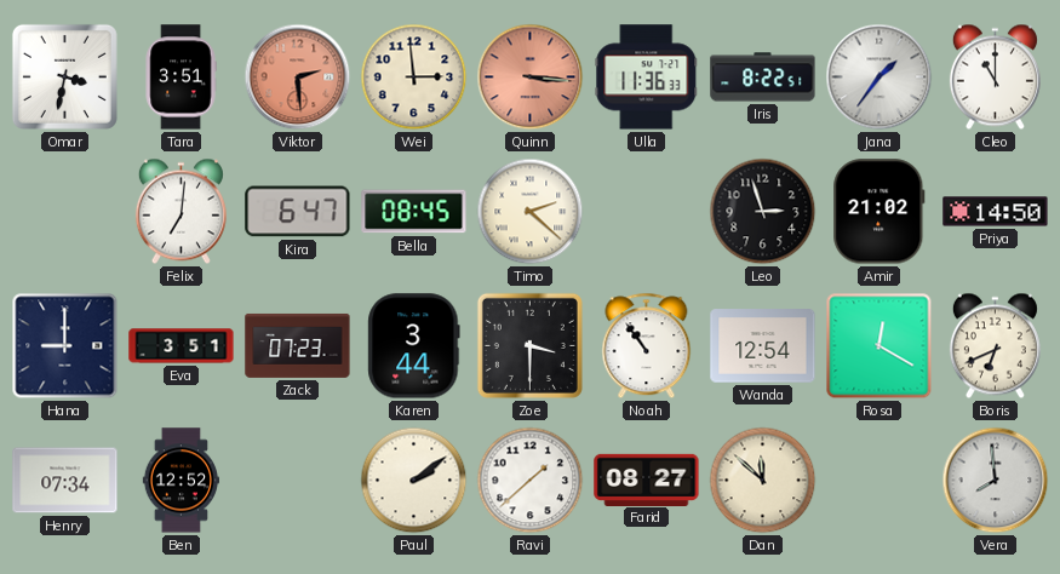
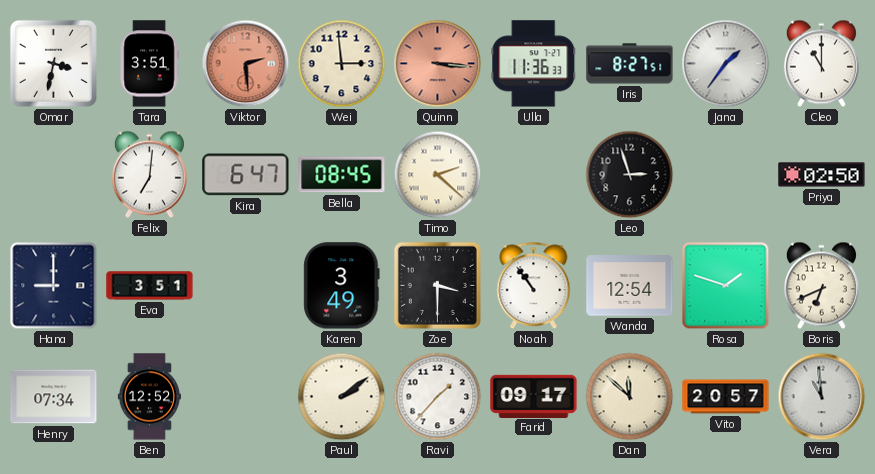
Iris: 8:22 -> 8:27
Amir: 21:02 -> none
Priya: 14:50 -> 02:50
Zack: 07:23 -> none
Karen: 3:44 -> 3:49
Rosa: 12:20 -> 1:48
Ravi: 1:38 -> 1:37
Farid: 08:27 -> 09:17
Vito: none -> 20:57
Vera: 7:59 -> 10:59
